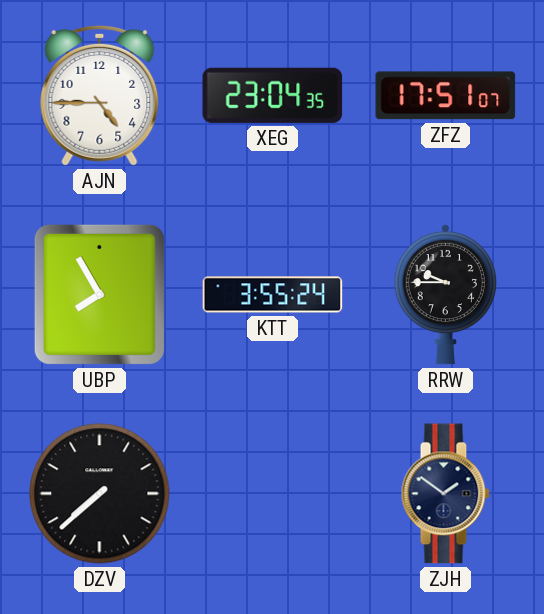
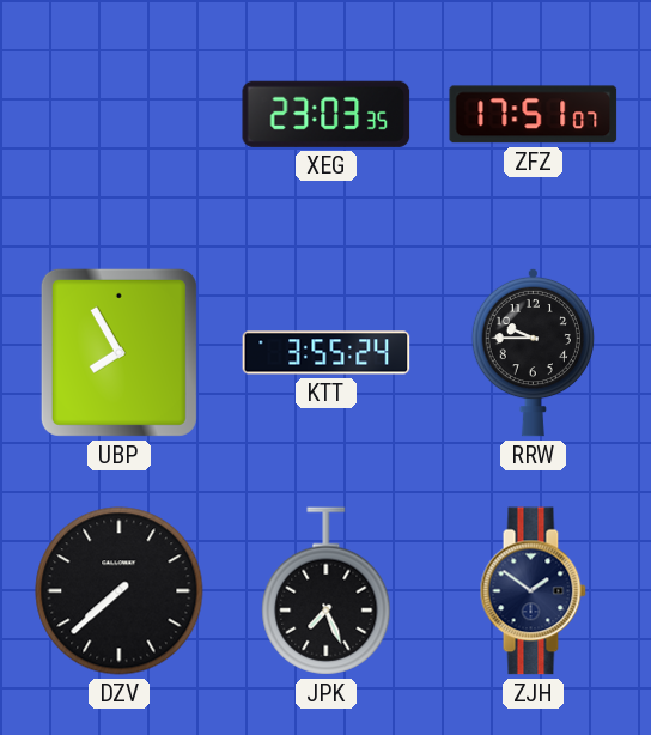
AJN: 4:45 -> none
XEG: 23:04 -> 23:03
JPK: none -> 7:26
